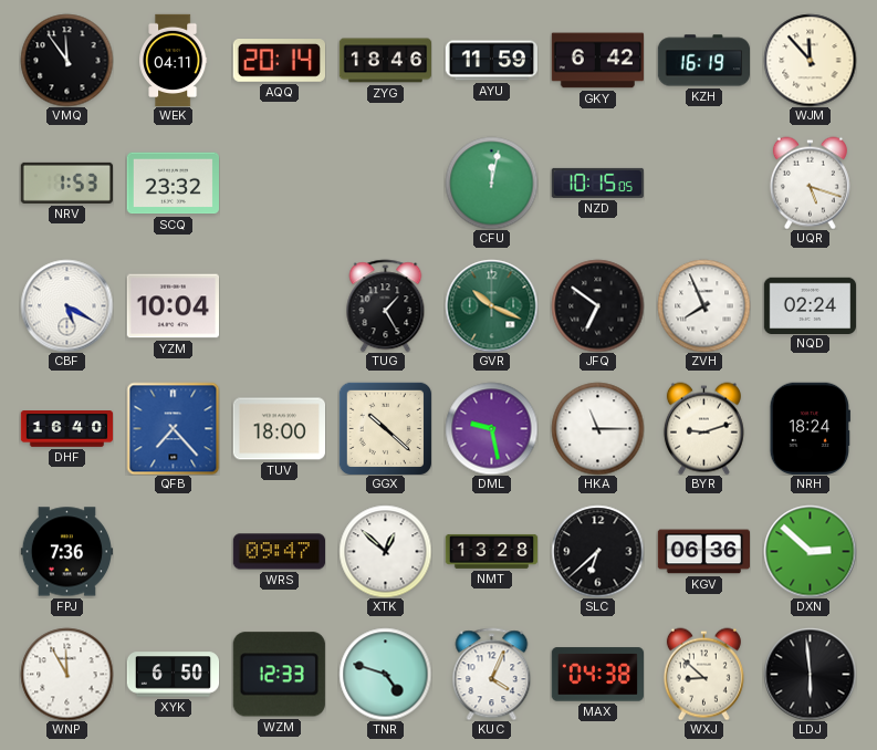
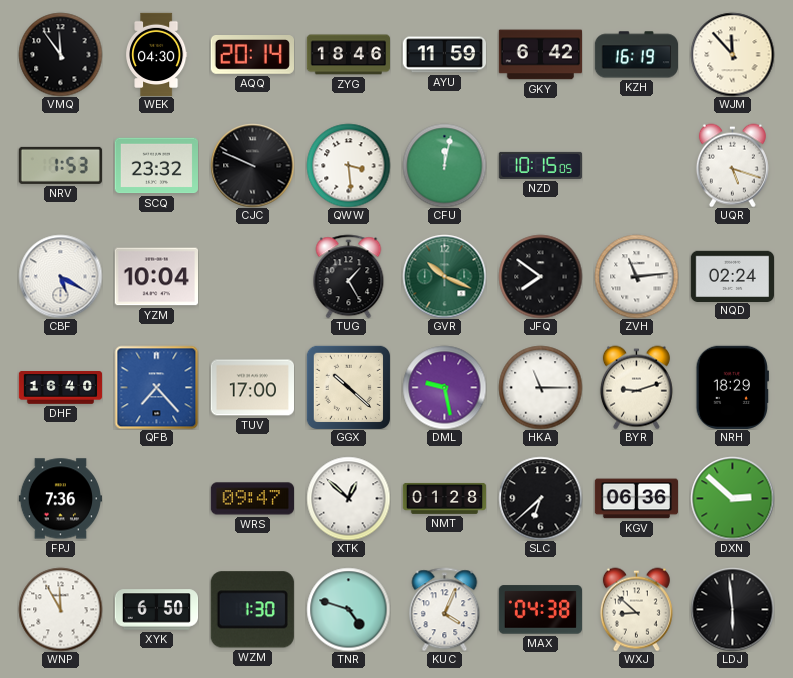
WEK: 04:11 -> 04:30
CJC: none -> 9:49
QWW: none -> 3:29
JFQ: 6:51 -> 7:51
ZVH: 7:56 -> 11:14
TUV: 18:00 -> 17:00
NRH: 18:24 -> 18:29
NMT: 13:28 -> 01:28
WZM: 12:33 -> 1:30
